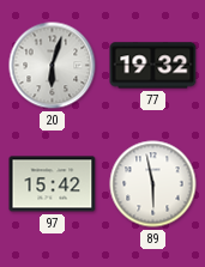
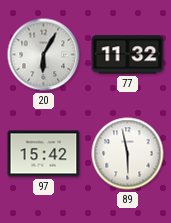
20: 6:03 -> 6:05
77: 19:32 -> 11:32
